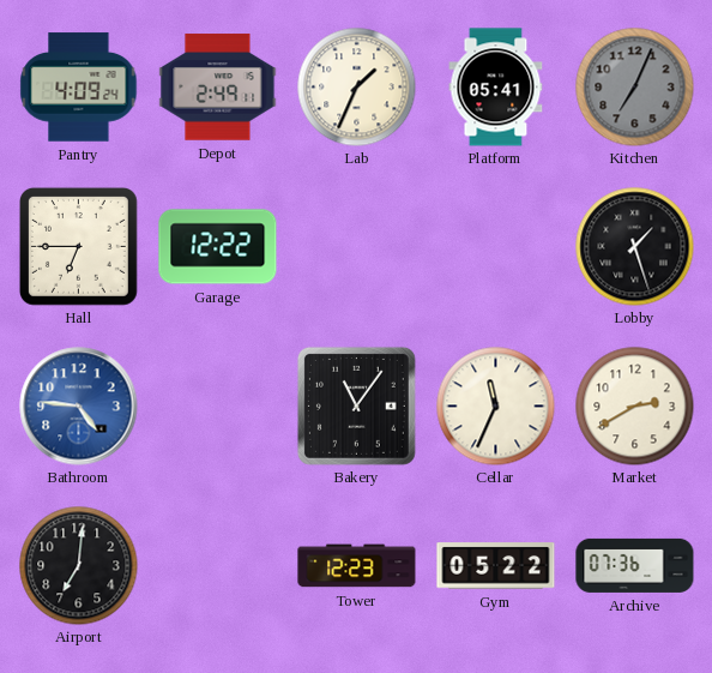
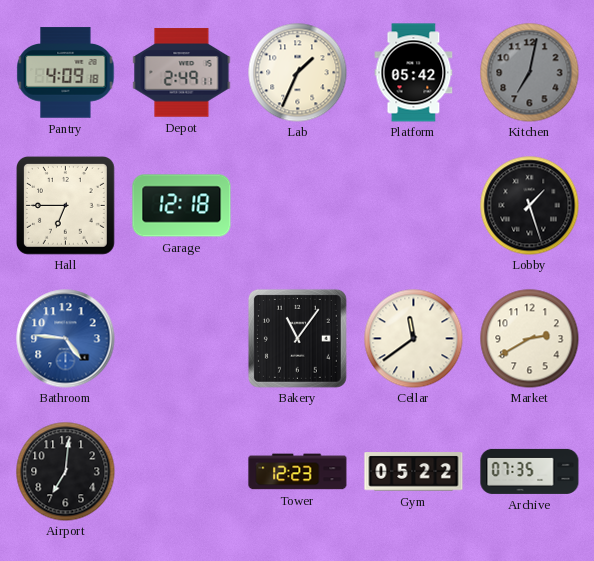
Pantry: 4:09:24 -> 4:09:18
Platform: 05:41 -> 05:42
Kitchen: 7:04 -> 7:02
Garage: 12:22 -> 12:18
Cellar: 11:34 -> 11:39
Archive: 07:36 -> 07:35
